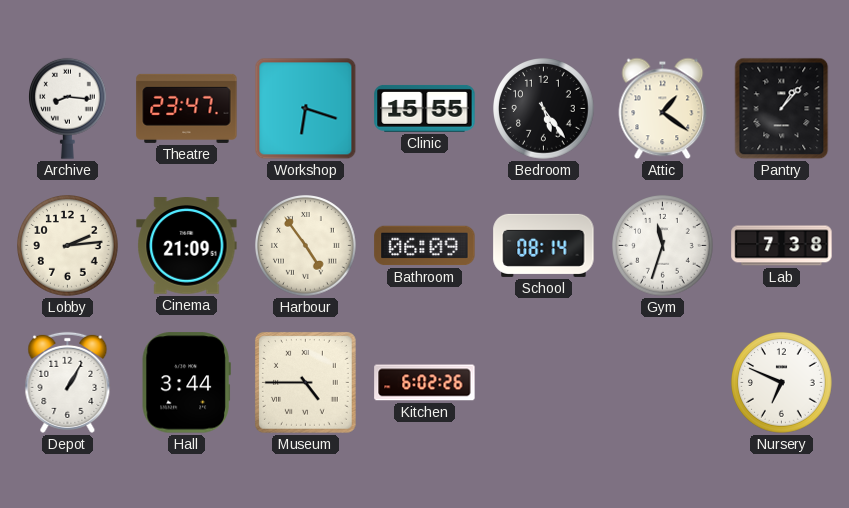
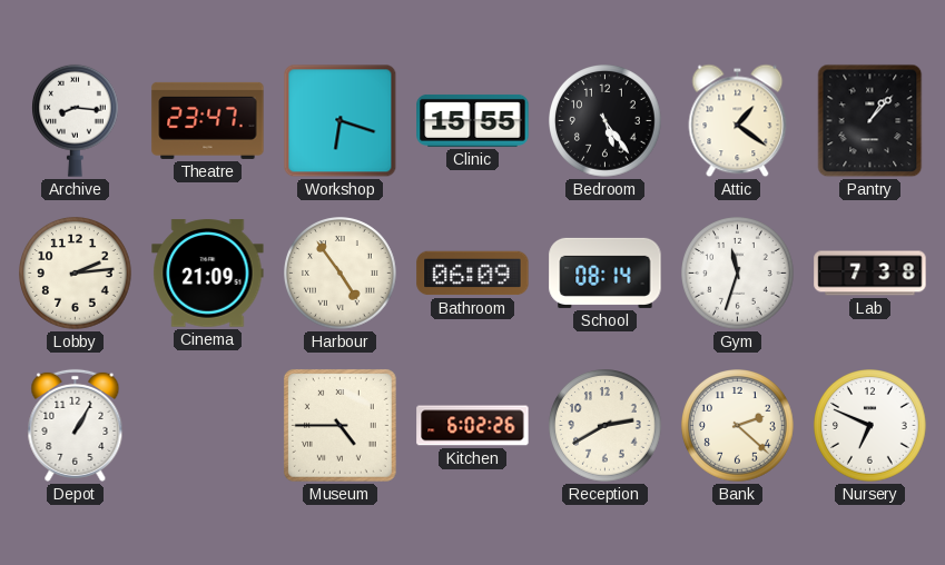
Hall: 3:44 -> none
Reception: none -> 2:40
Bank: none -> 2:22
